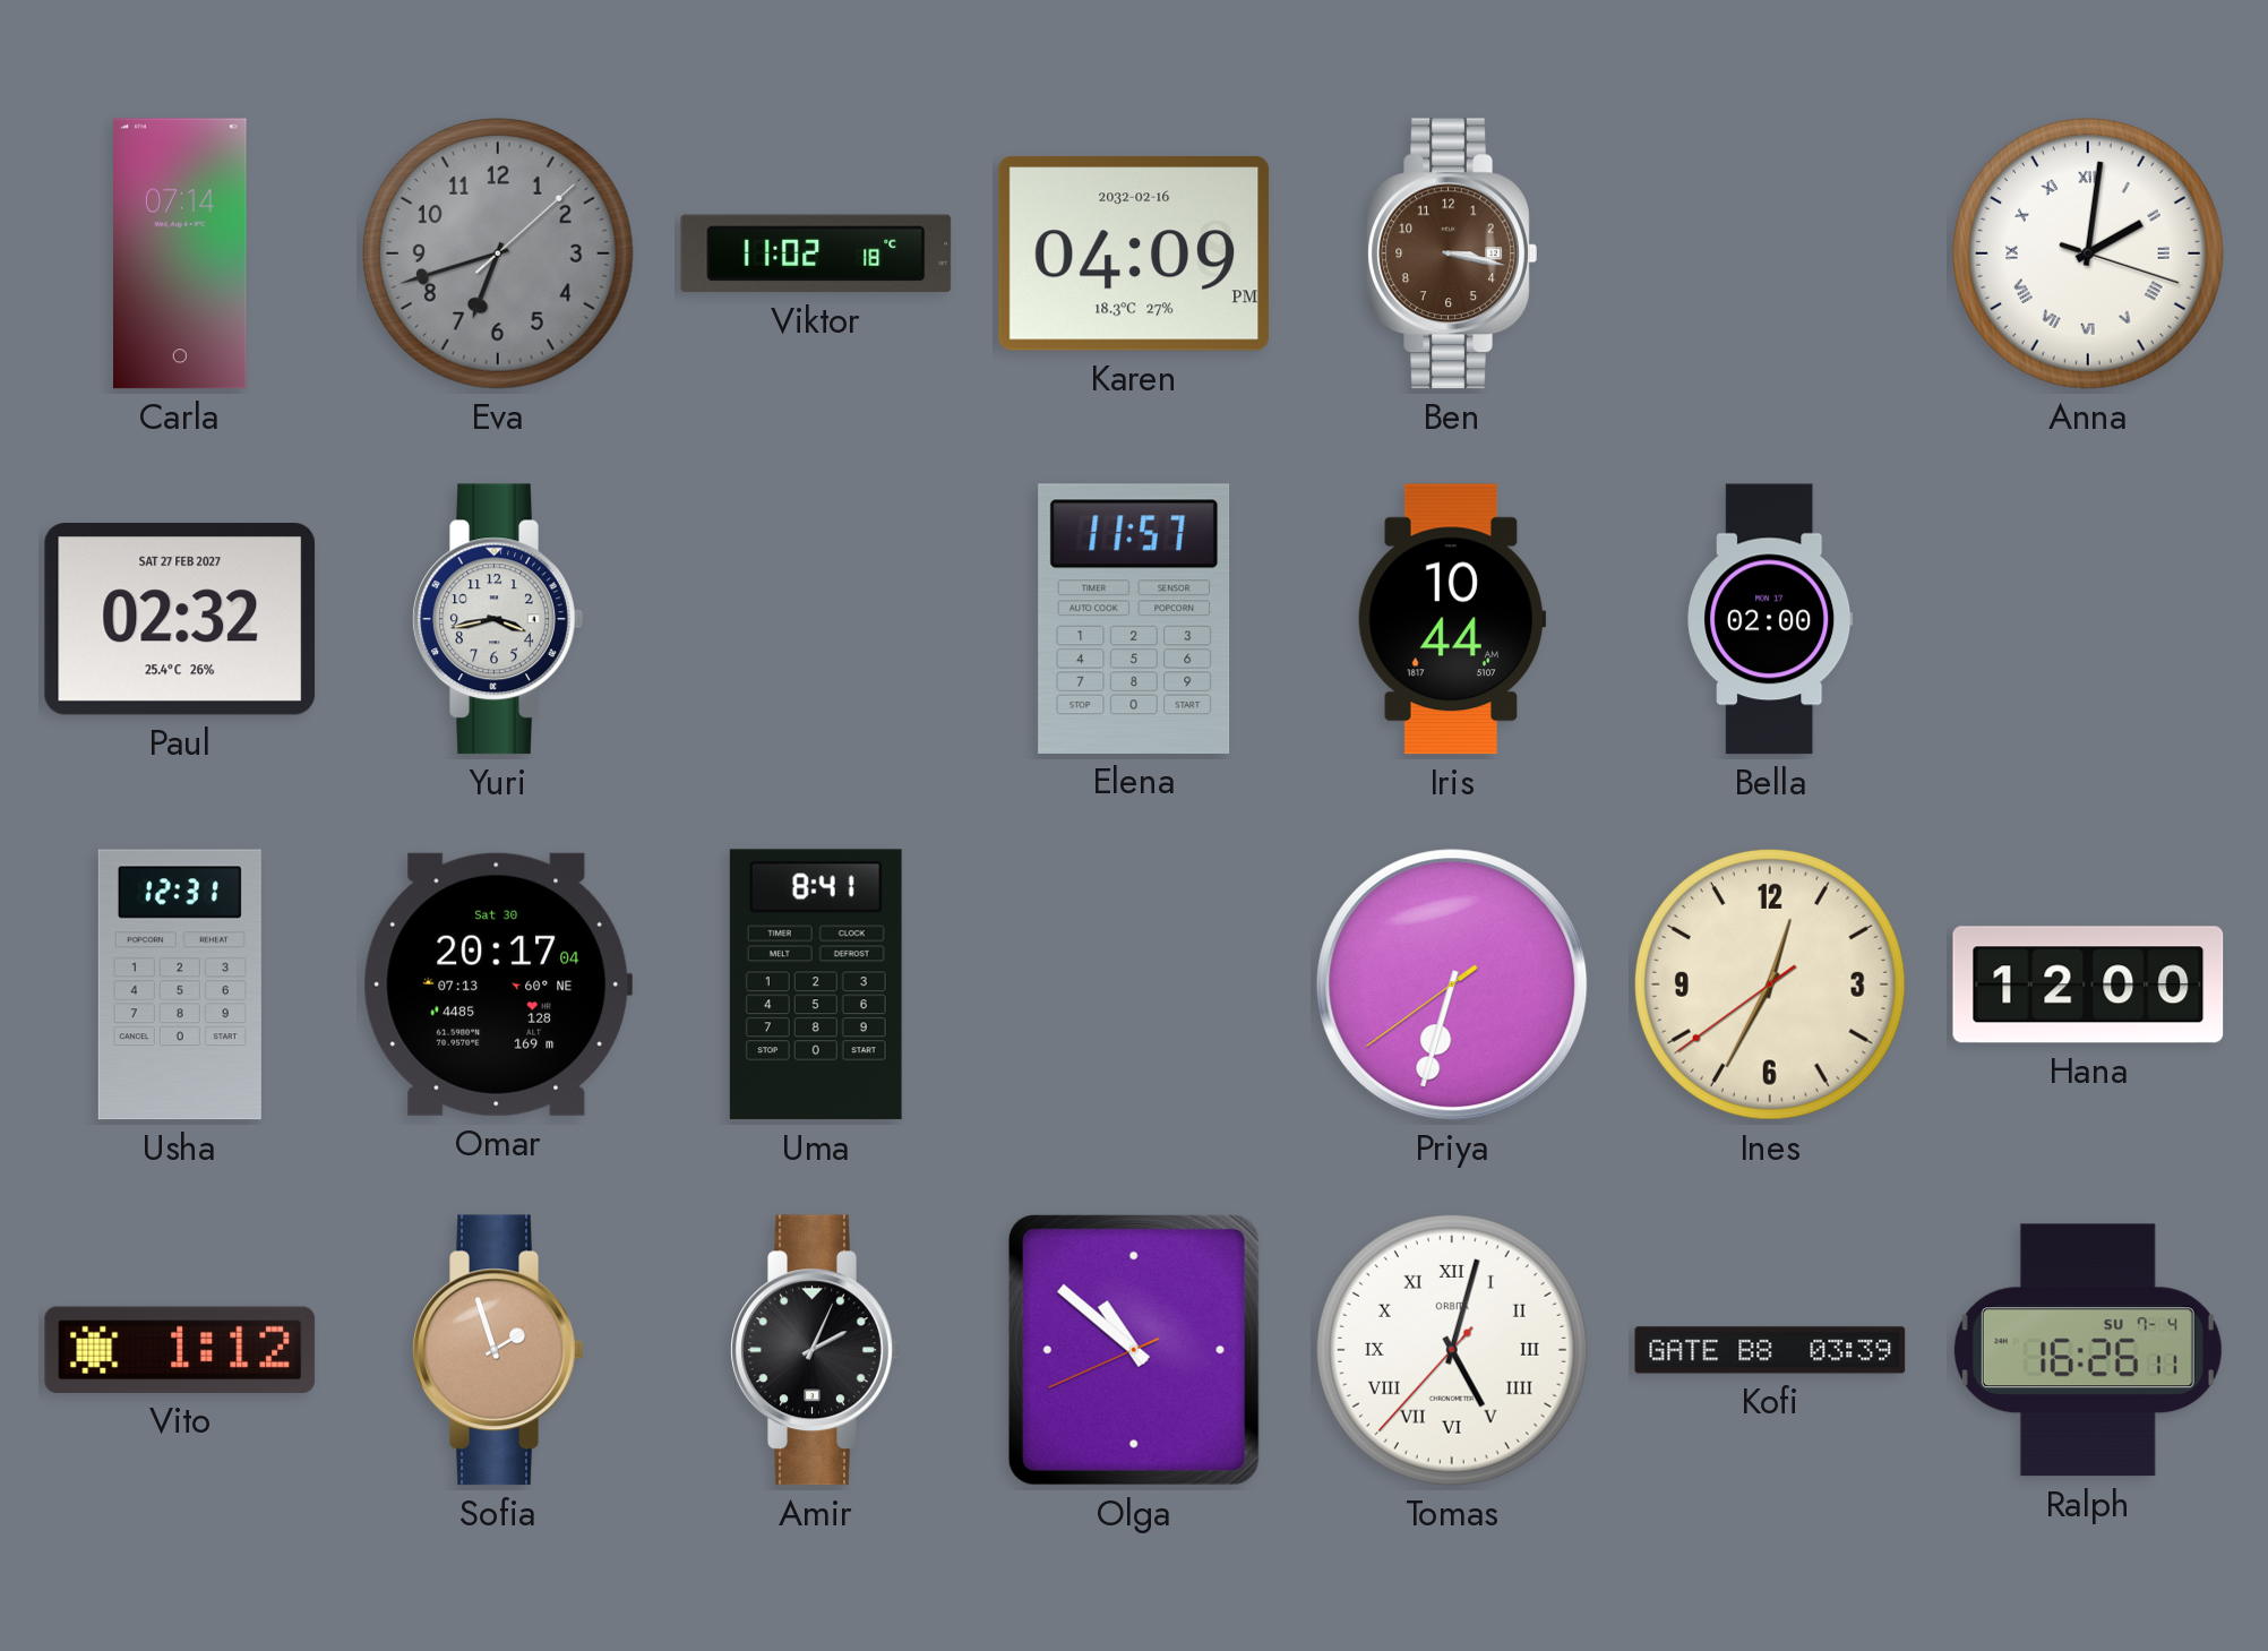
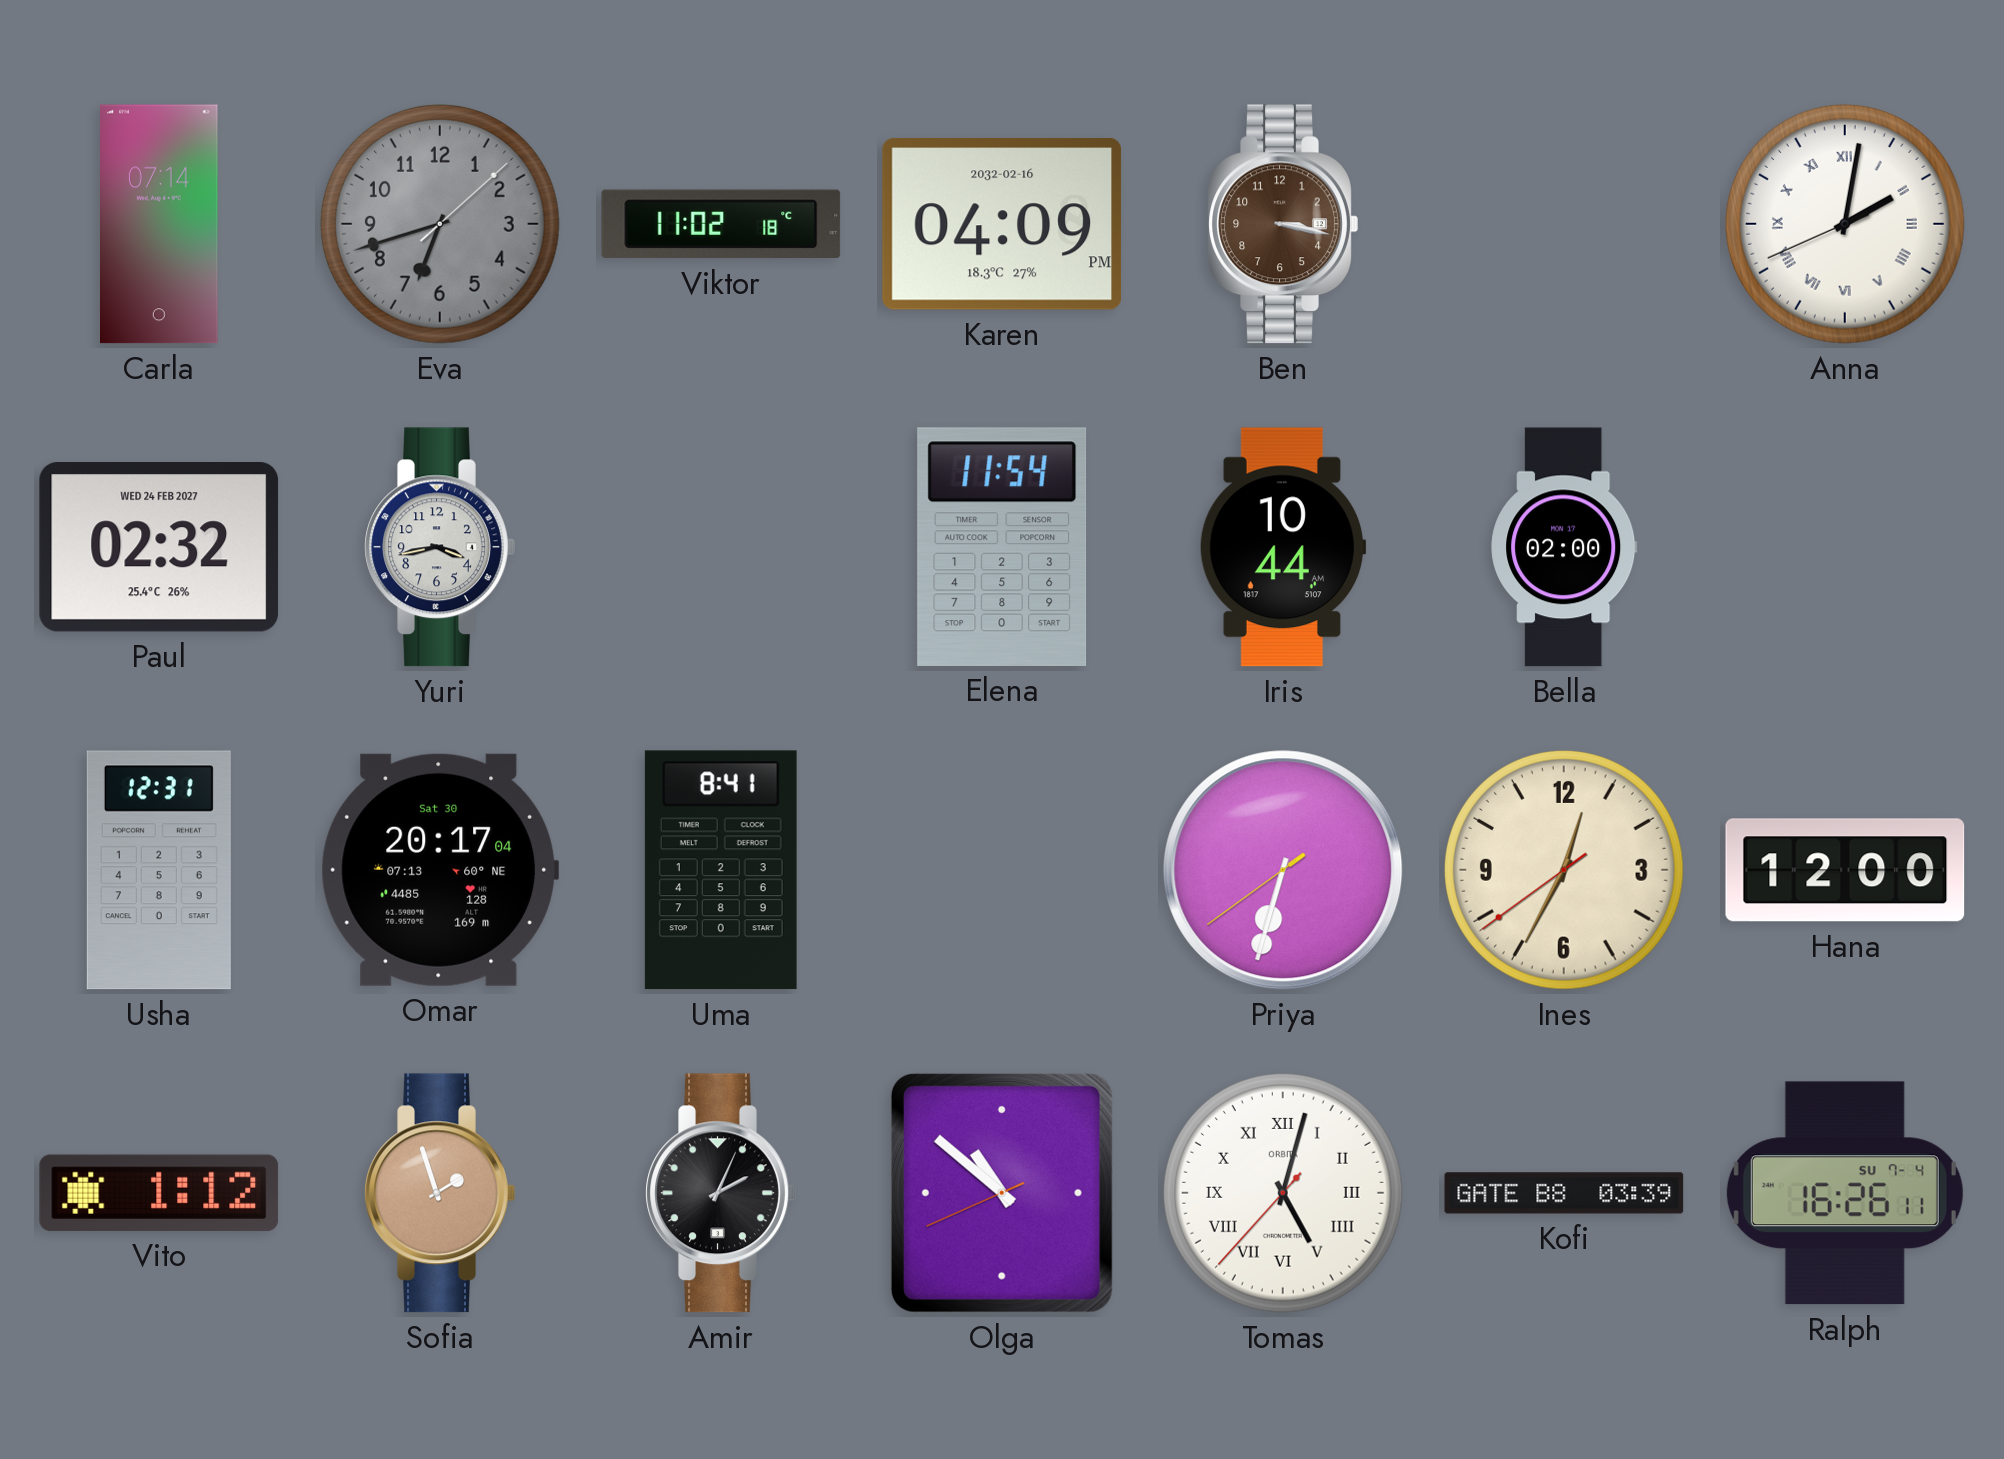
Anna: 2:01:18 -> 2:01:41
Paul date: SAT 27 FEB 2027 -> WED 24 FEB 2027
Elena: 11:57 -> 11:54
